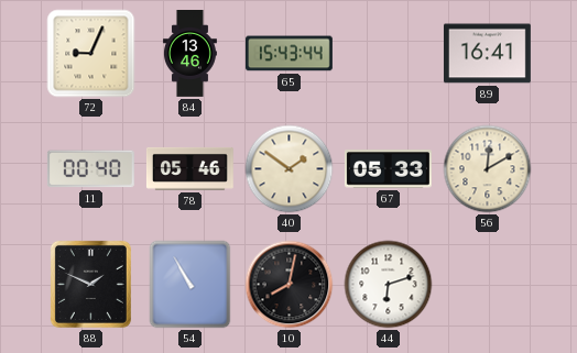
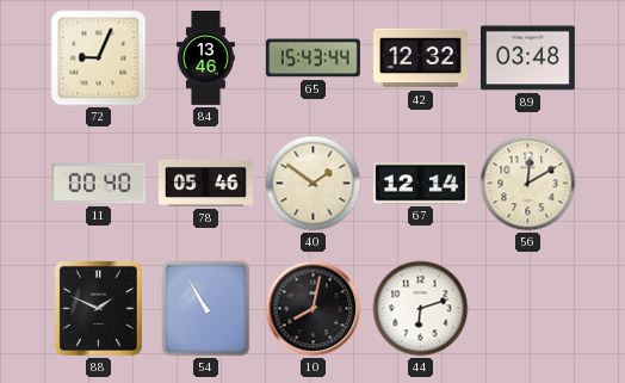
42: none -> 12:32
89: 16:41 -> 03:48
67: 05:33 -> 12:14
